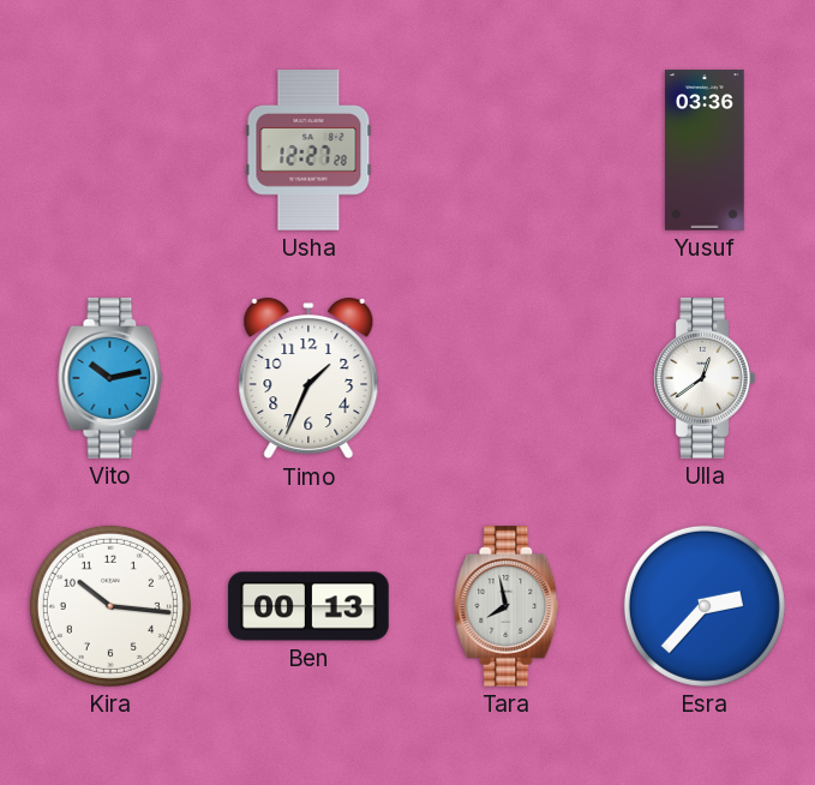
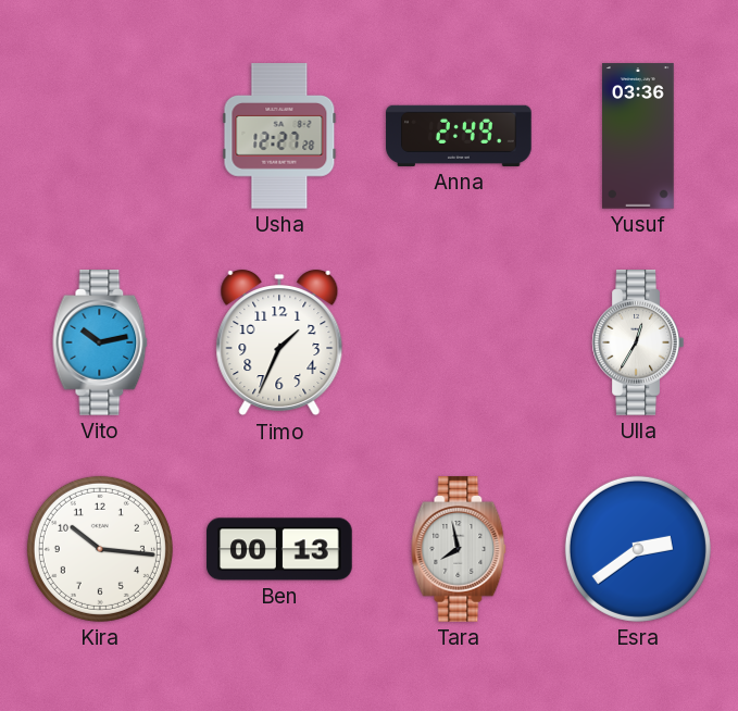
Anna: none -> 2:49
Ulla: 12:39 -> 12:35
Esra: 2:37 -> 2:39
